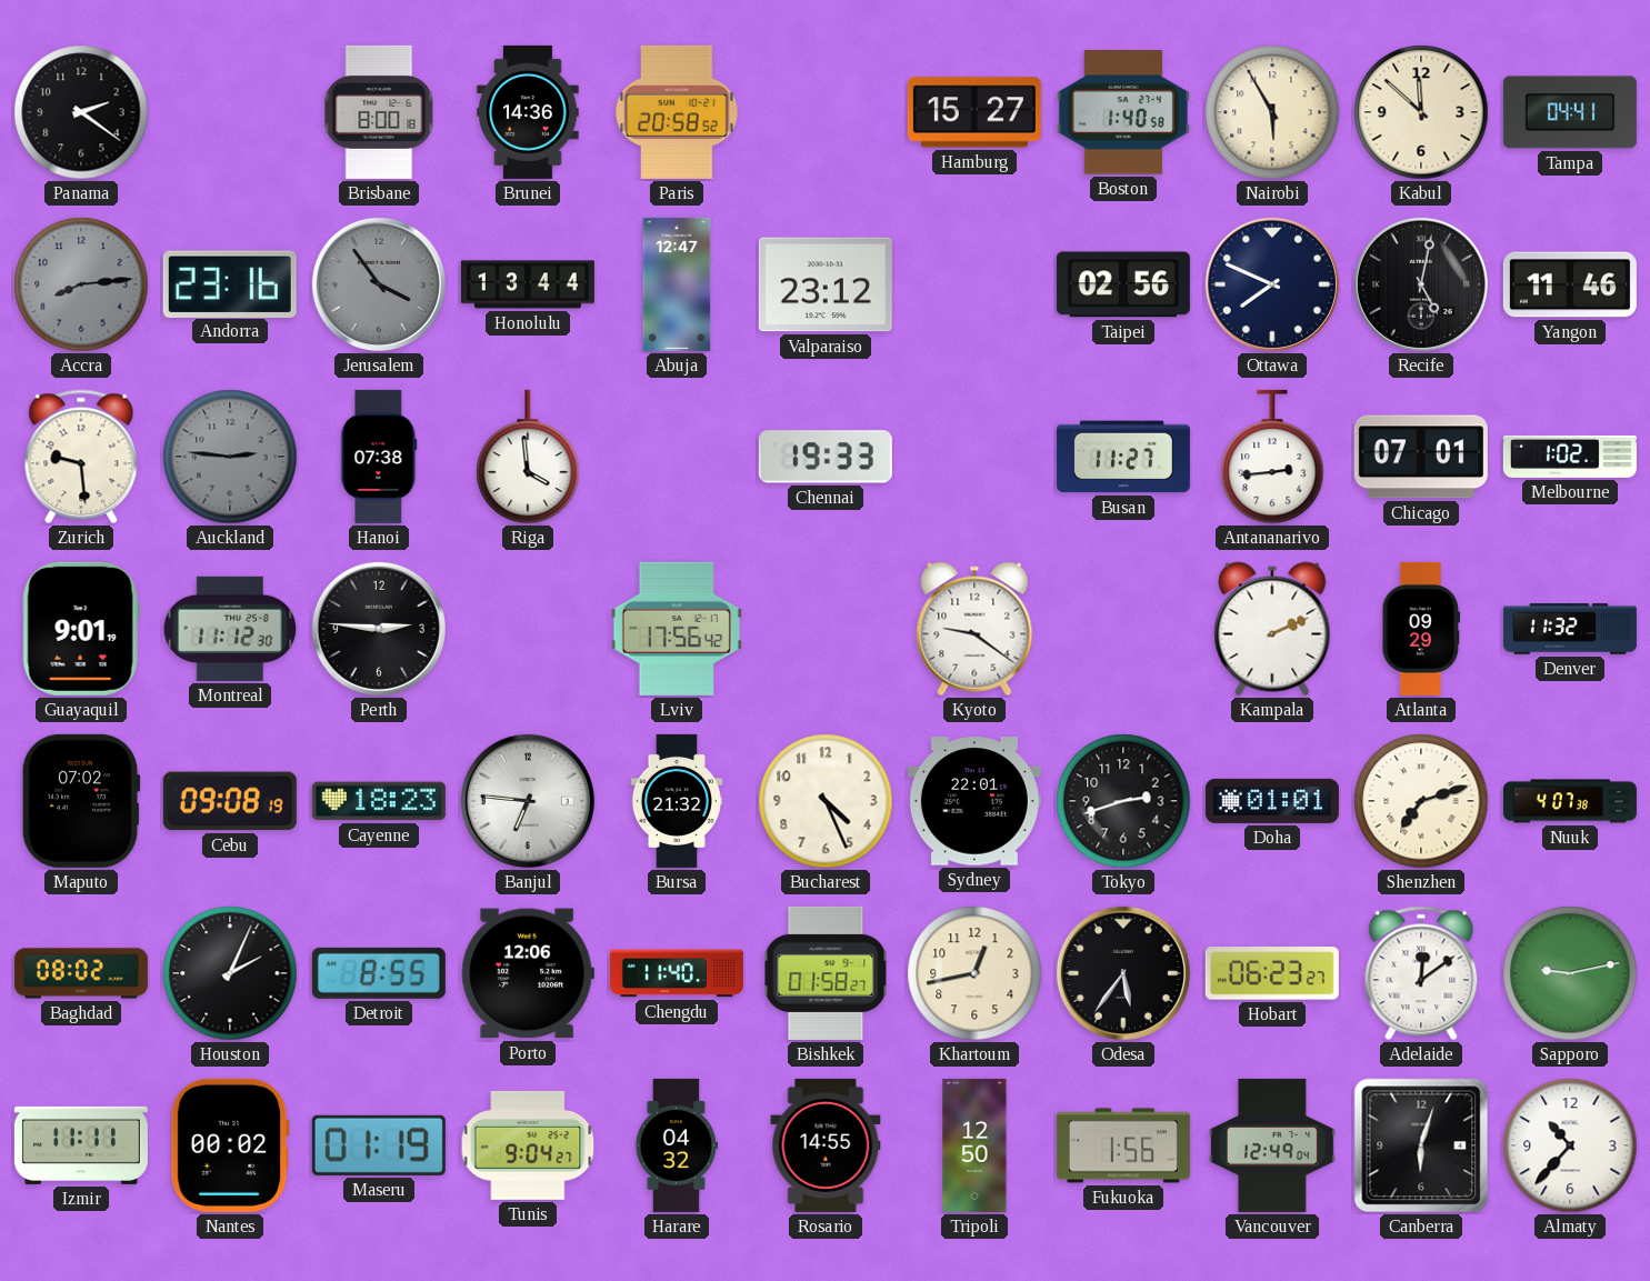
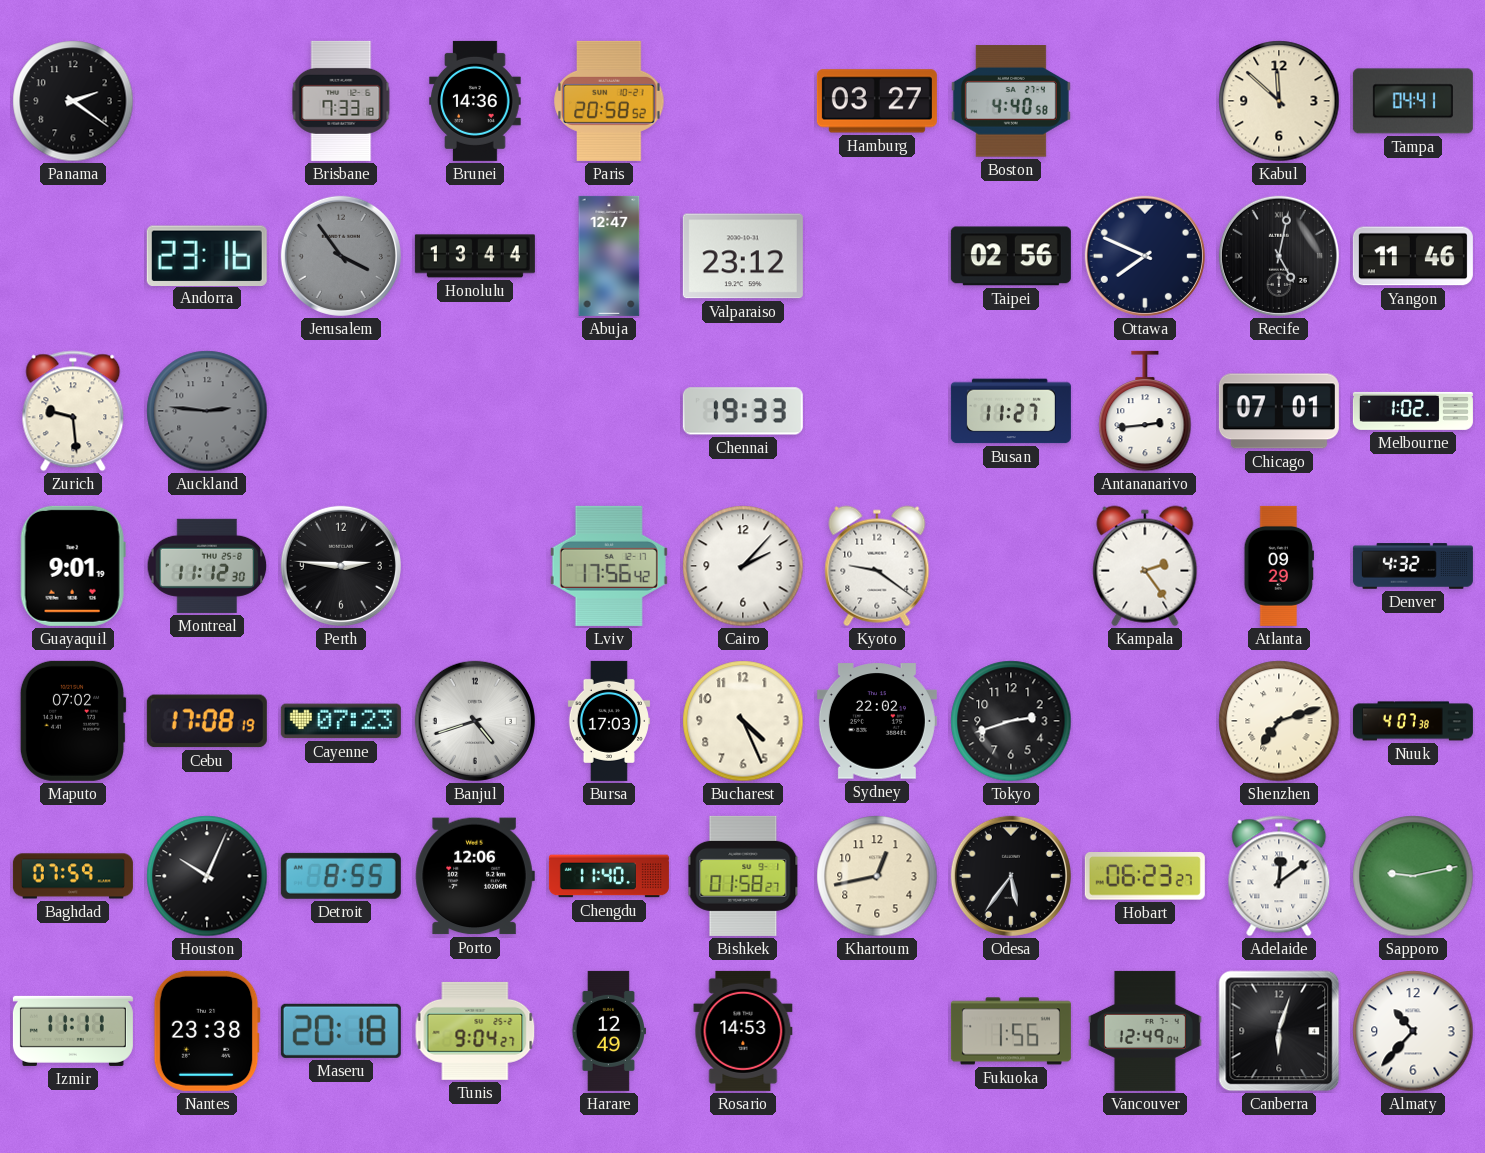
Brisbane: 8:00 -> 7:33
Hamburg: 15:27 -> 03:27
Boston: 1:40 -> 4:40
Nairobi: 5:55 -> none
Accra: 8:14 -> none
Hanoi: 07:38 -> none
Riga: 3:59 -> none
Cairo: none -> 2:07
Kampala: 2:11 -> 2:24
Denver: 11:32 -> 4:32
Cebu: 09:08 -> 17:08
Cayenne: 18:23 -> 07:23
Banjul: 6:46 -> 4:42
Bursa: 21:32 -> 17:03
Sydney: 22:01 -> 22:02
Doha: 01:01 -> none
Baghdad: 08:02 -> 07:59
Houston: 2:04 -> 10:04
Nantes: 00:02 -> 23:38
Maseru: 01:19 -> 20:18
Harare: 04:32 -> 12:49
Rosario: 14:55 -> 14:53
Tripoli: 12:50 -> none
